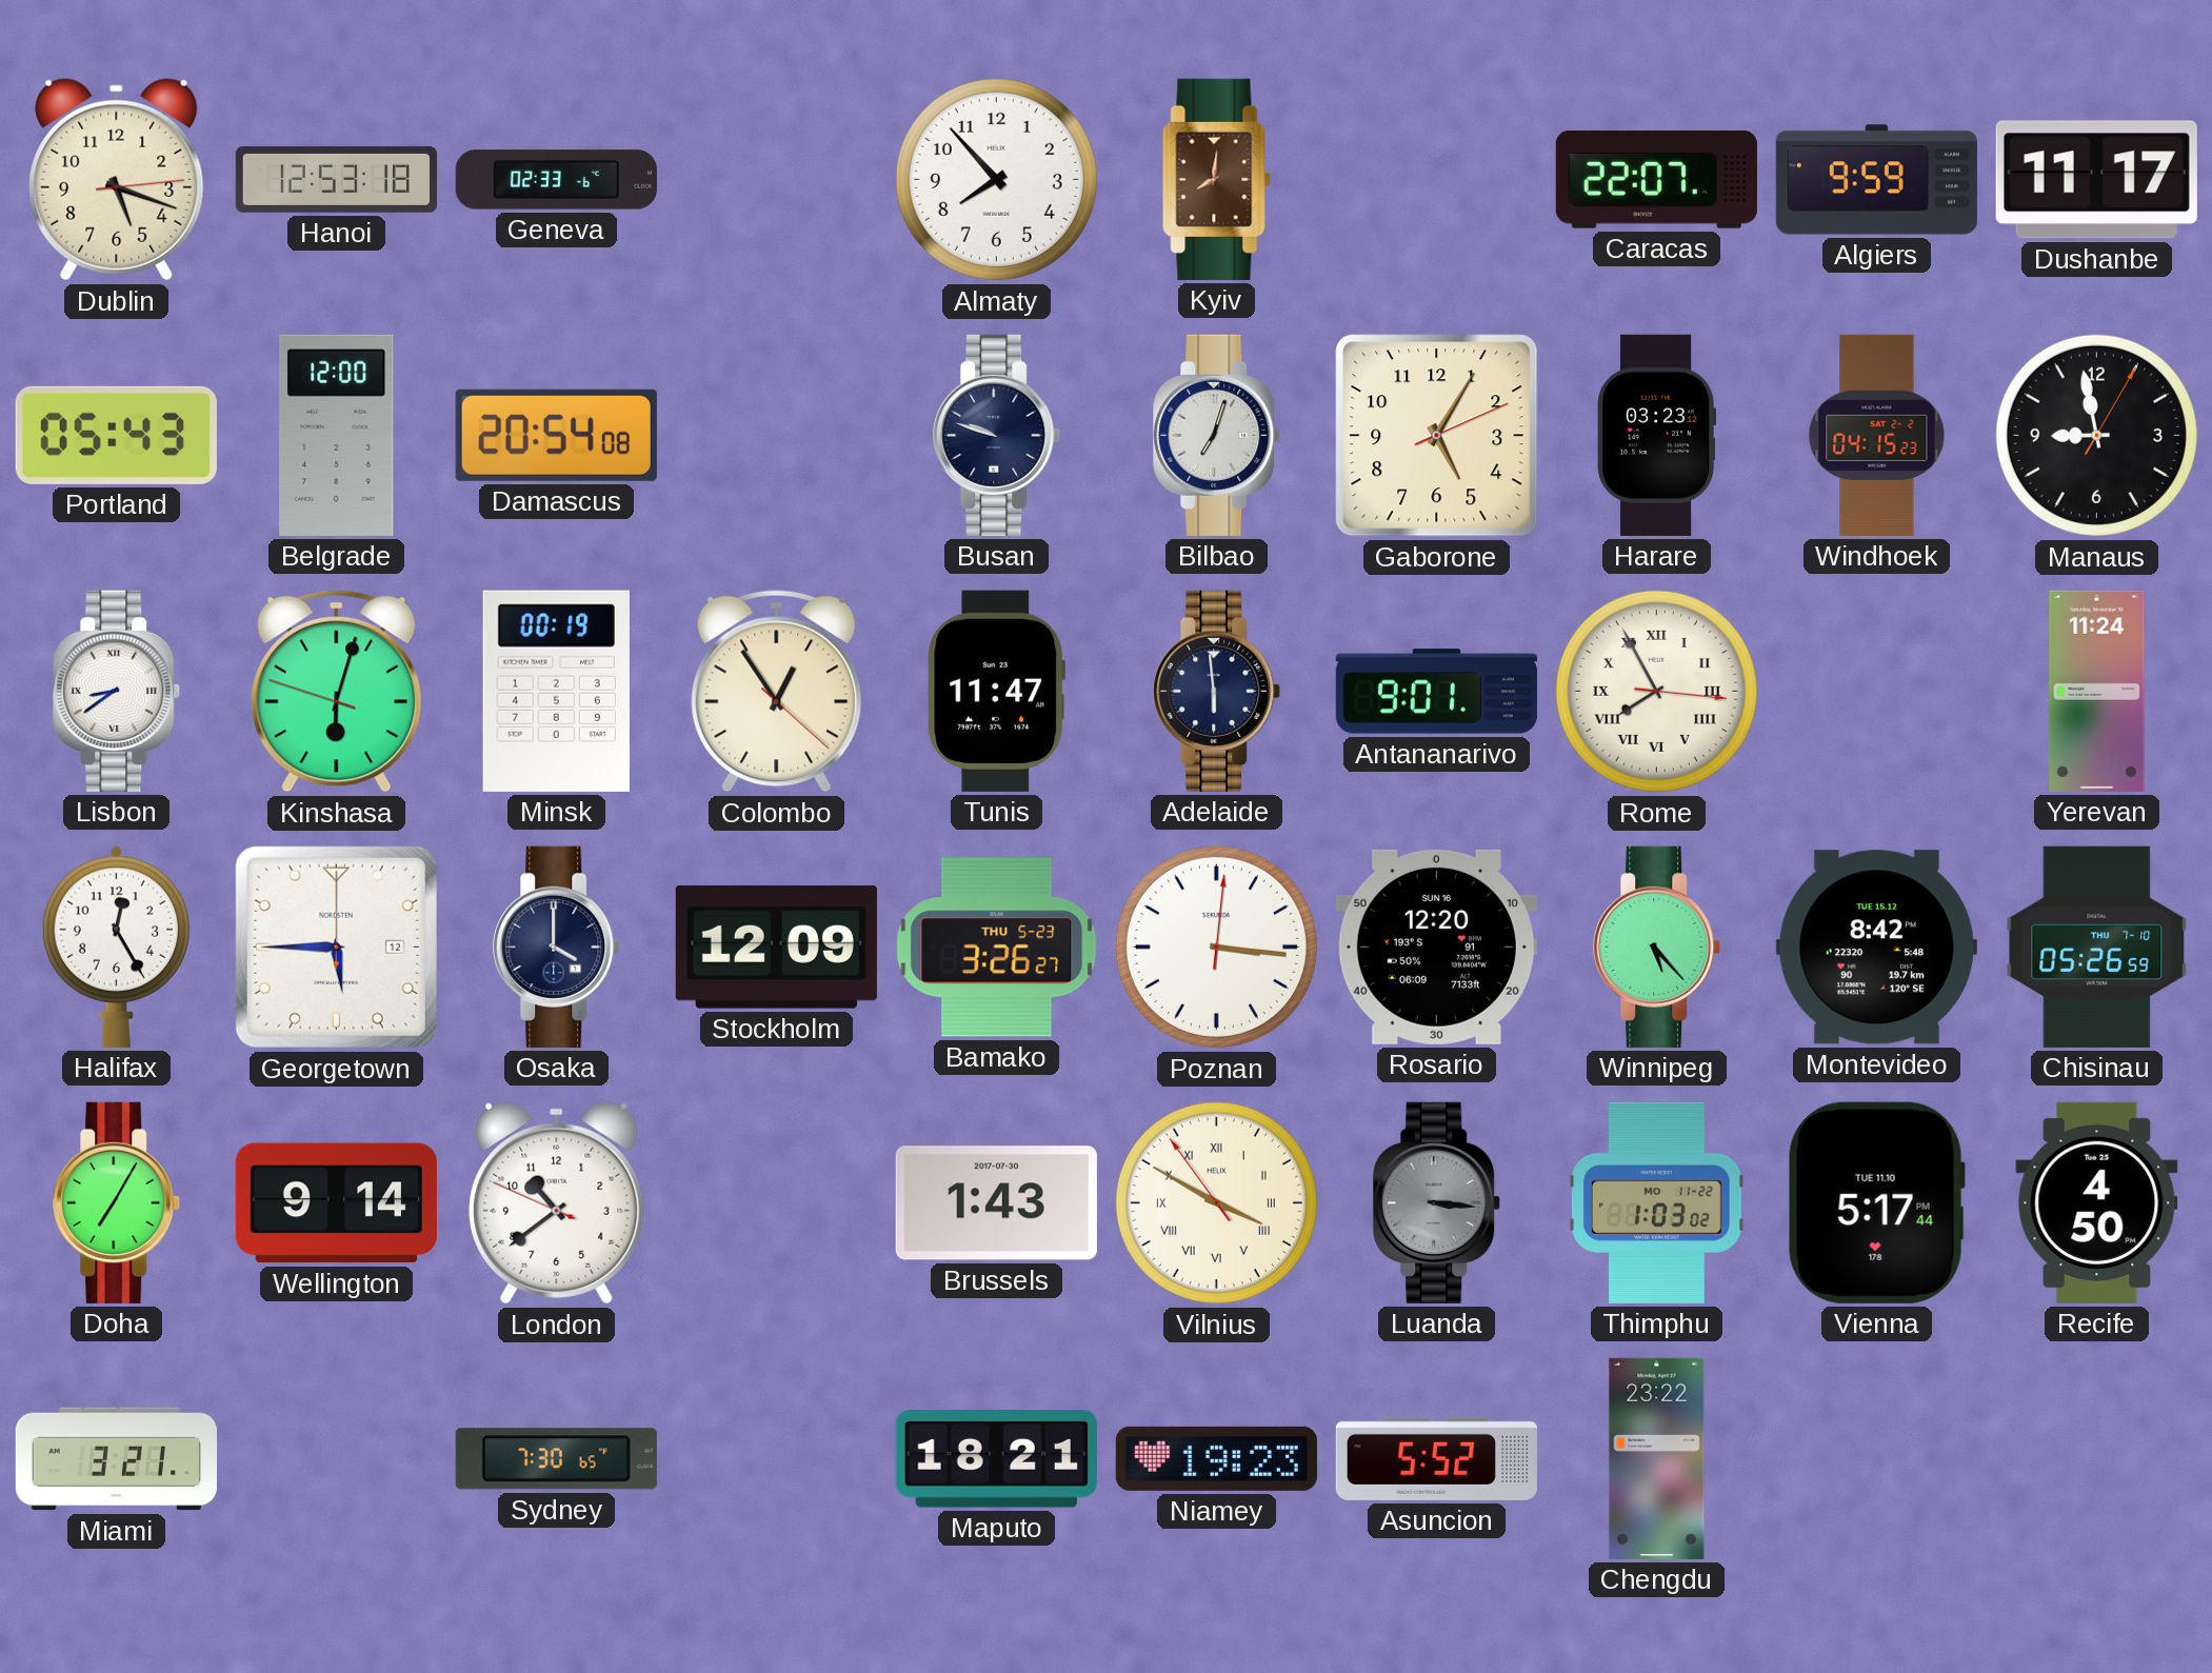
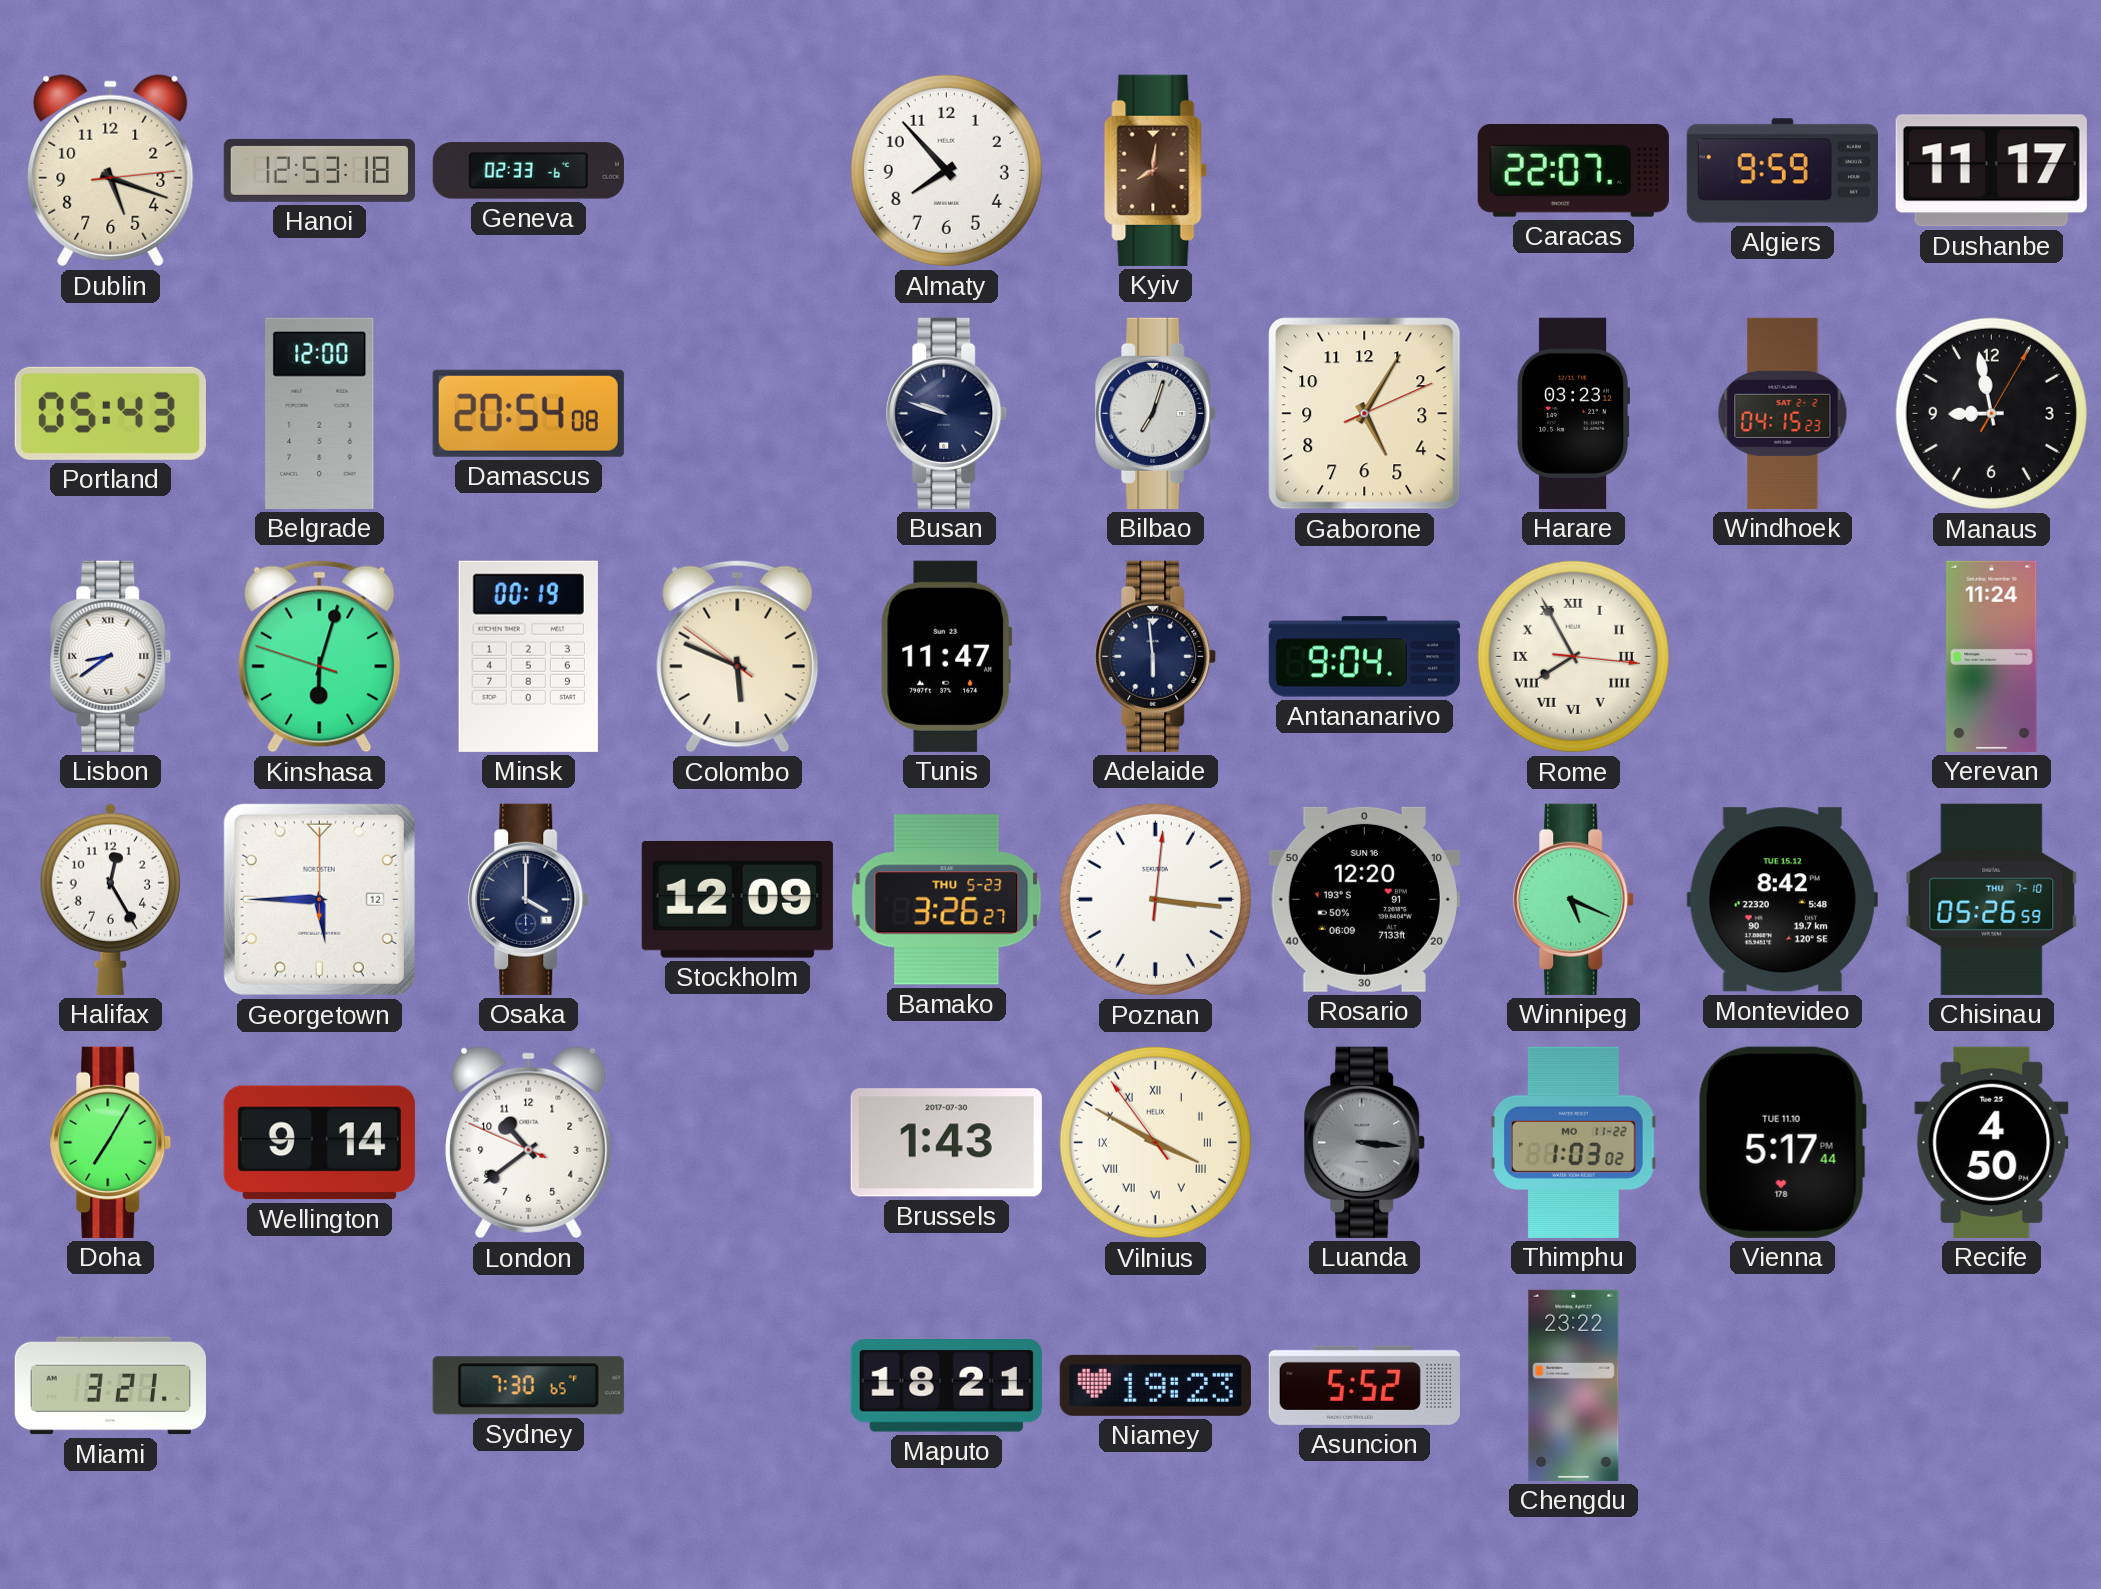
Colombo: 12:54 -> 5:48
Antananarivo: 9:01 -> 9:04
Winnipeg: 5:23 -> 5:19
